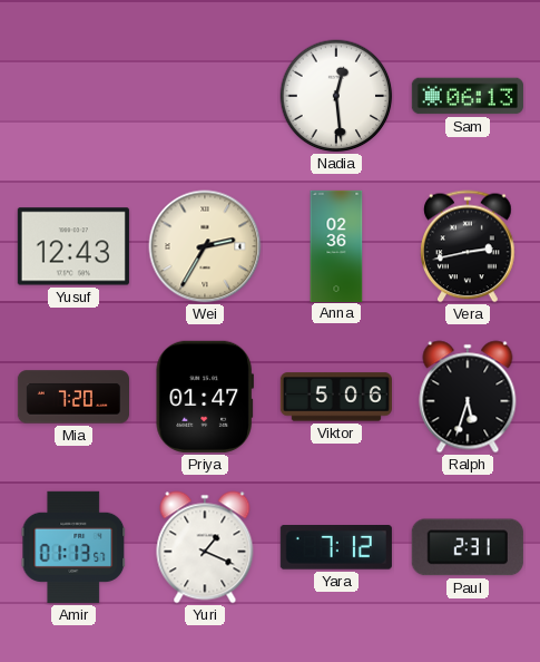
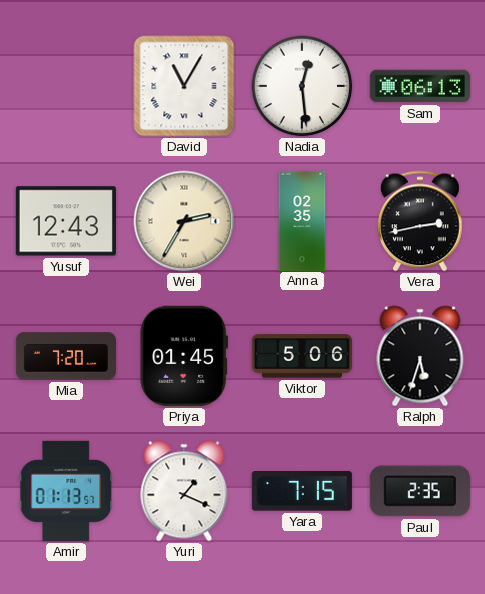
David: none -> 11:05
Anna: 02:36 -> 02:35
Priya: 01:47 -> 01:45
Yara: 7:12 -> 7:15
Paul: 2:31 -> 2:35
